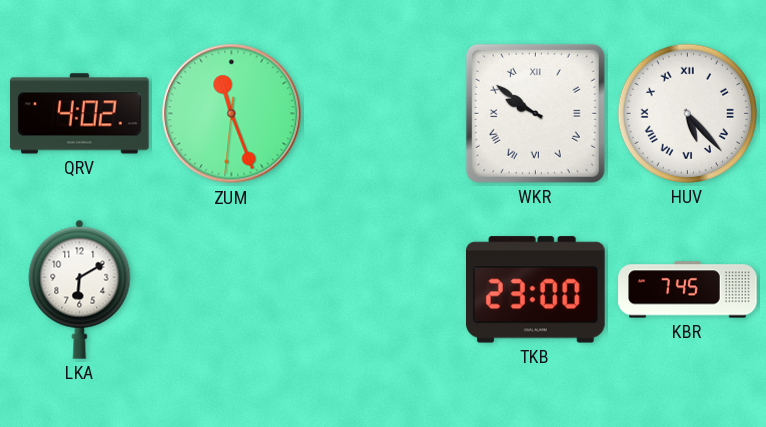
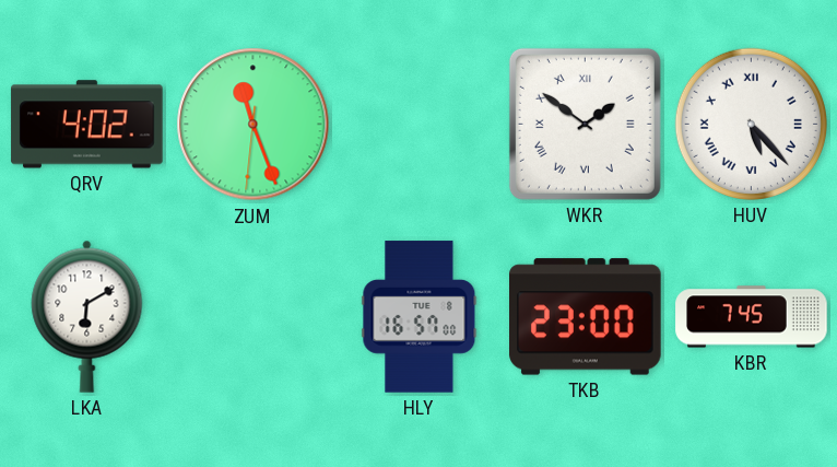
WKR: 9:51 -> 1:51
HLY: none -> 16:57
